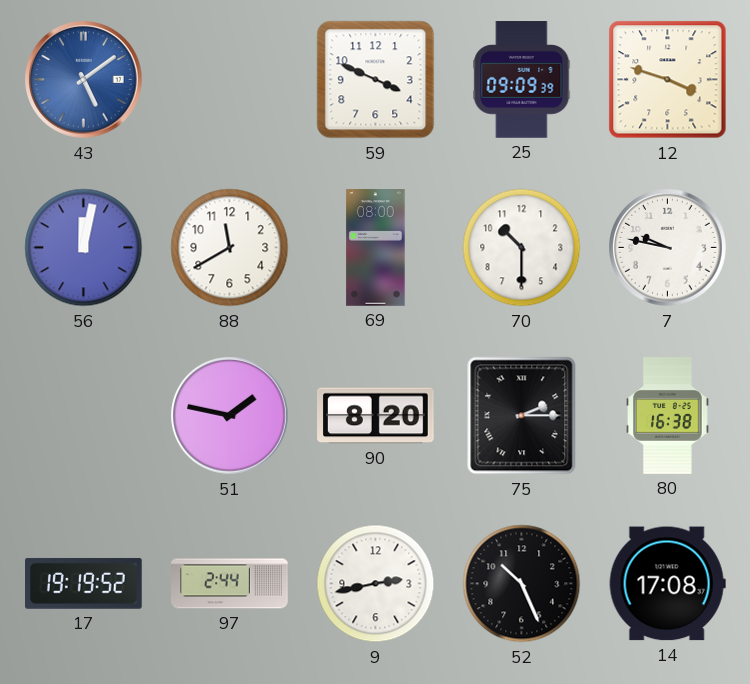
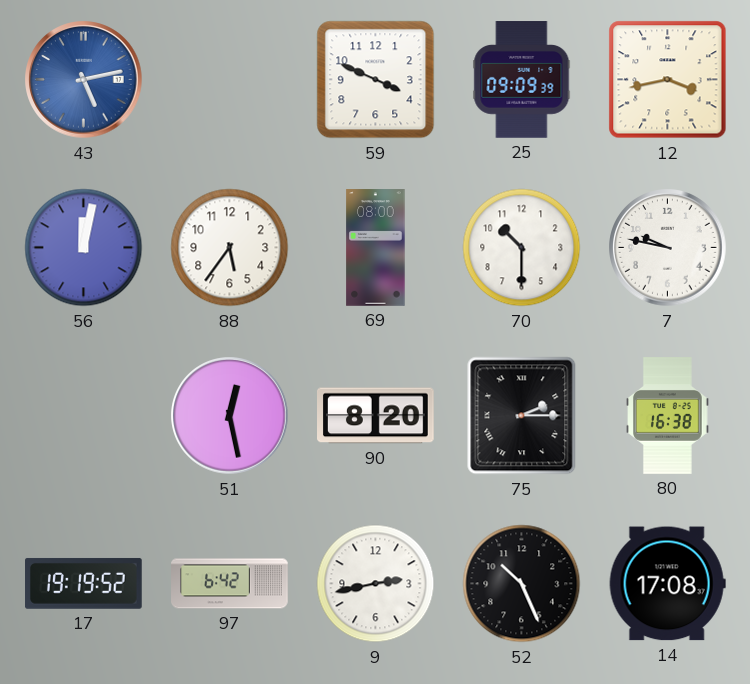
43: 5:09 -> 5:13
12: 3:48 -> 3:43
88: 11:40 -> 5:36
51: 1:47 -> 12:28
97: 2:44 -> 6:42
